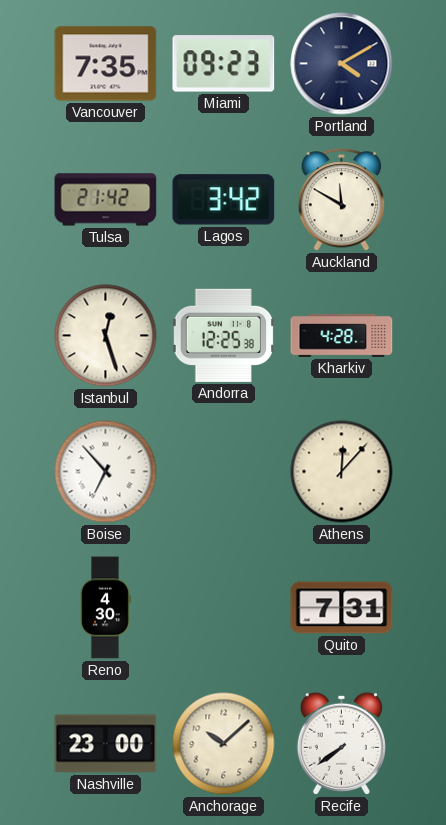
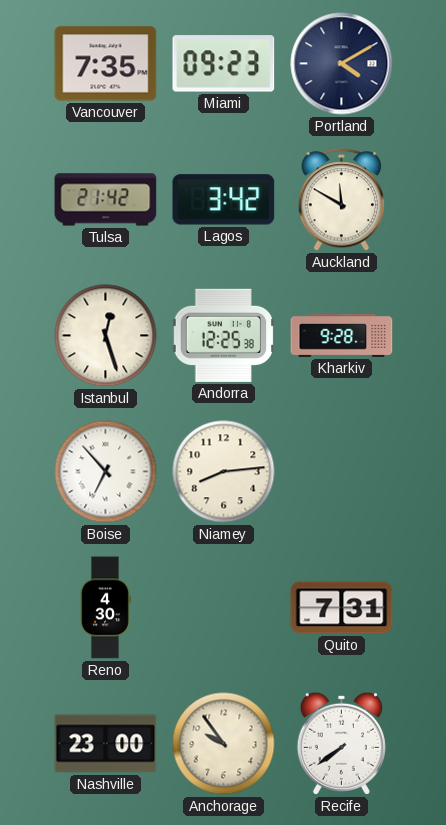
Kharkiv: 4:28 -> 9:28
Niamey: none -> 8:14
Athens: 12:07 -> none
Anchorage: 10:08 -> 9:54
